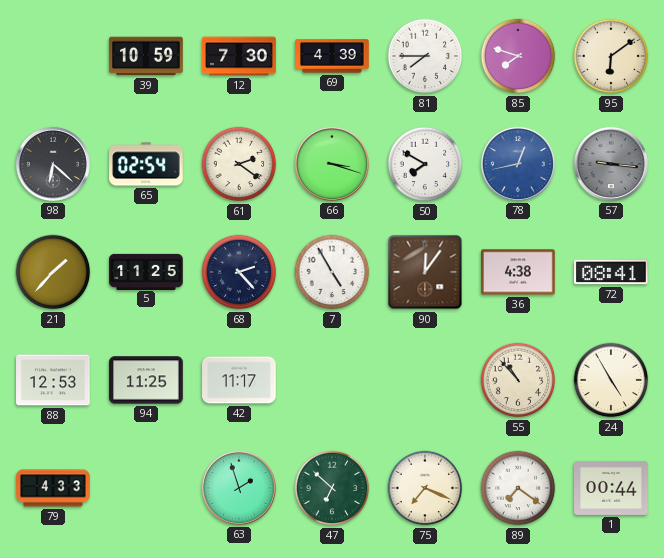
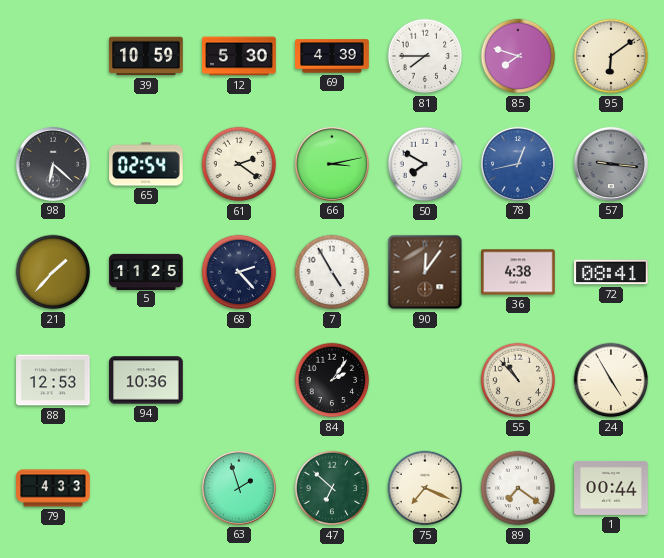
12: 7:30 -> 5:30
66: 3:18 -> 3:13
94: 11:25 -> 10:36
42: 11:17 -> none
84: none -> 2:06
